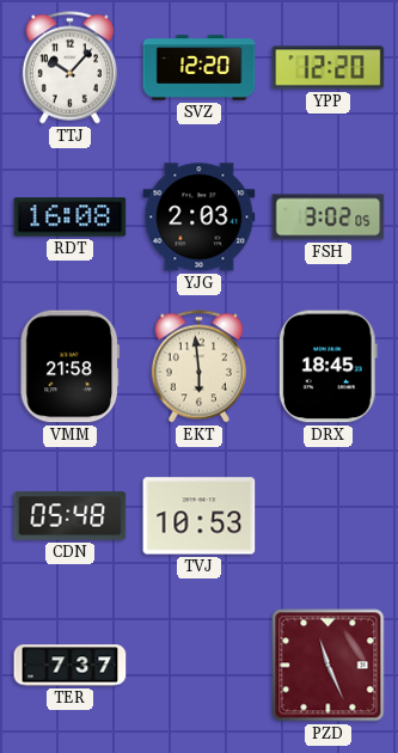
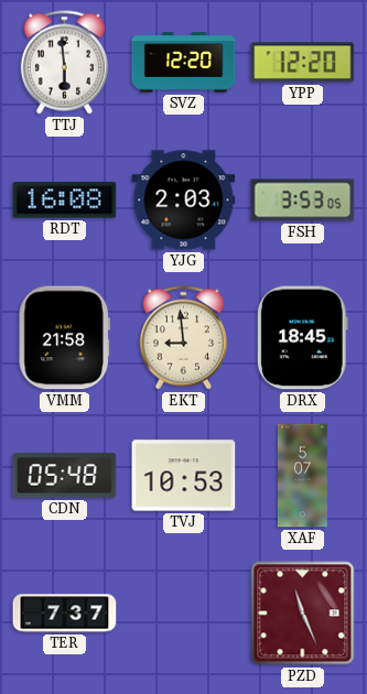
TTJ: 10:07 -> 5:59
FSH: 3:02 -> 3:53
EKT: 5:59 -> 8:59
XAF: none -> 5:07
